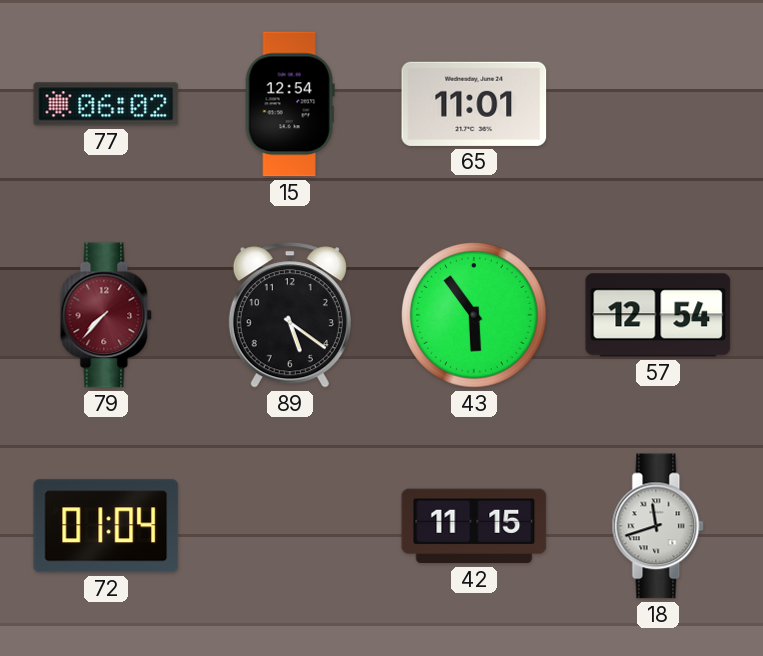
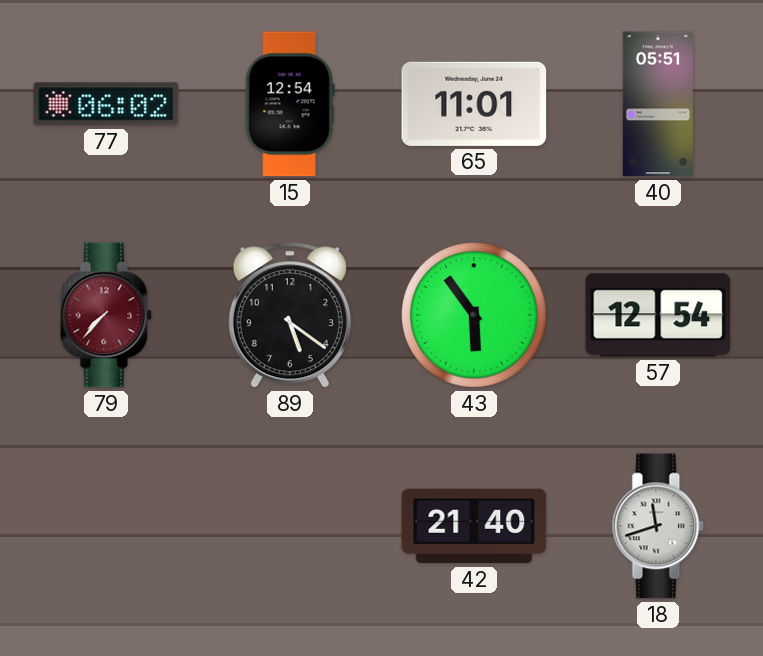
40: none -> 05:51
72: 01:04 -> none
42: 11:15 -> 21:40
